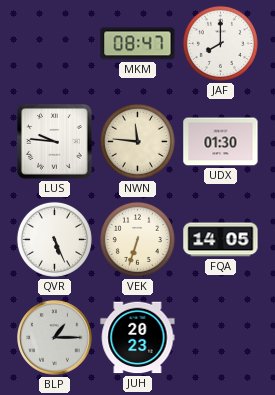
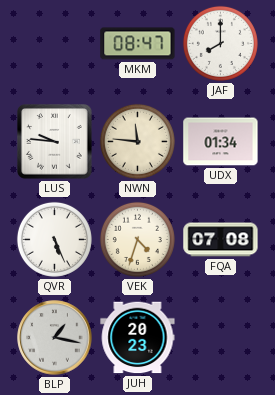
UDX: 01:30 -> 01:34
VEK: 6:33 -> 4:33
FQA: 14:05 -> 07:08
BLP: 1:15 -> 1:17
